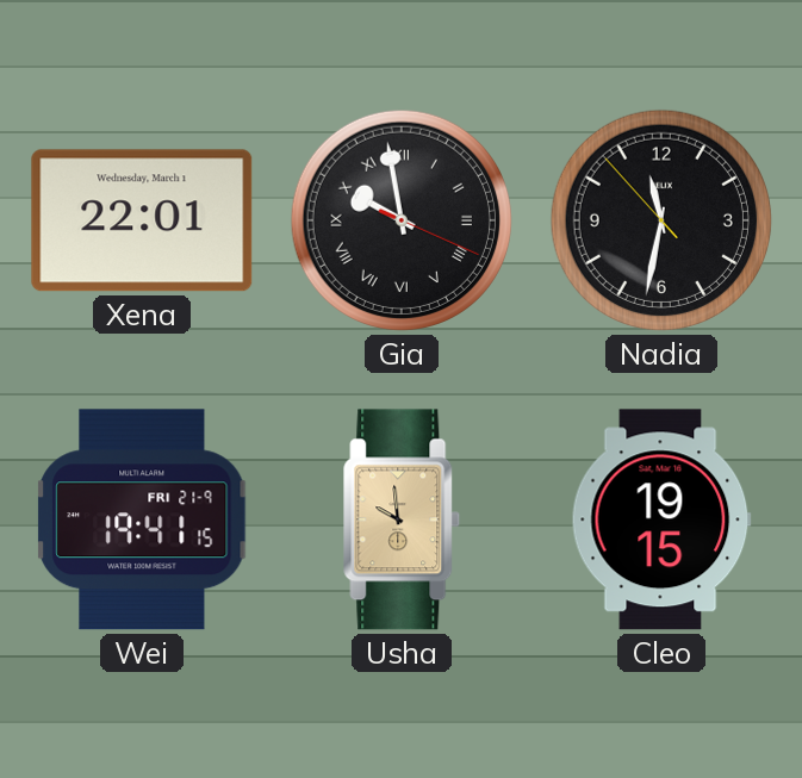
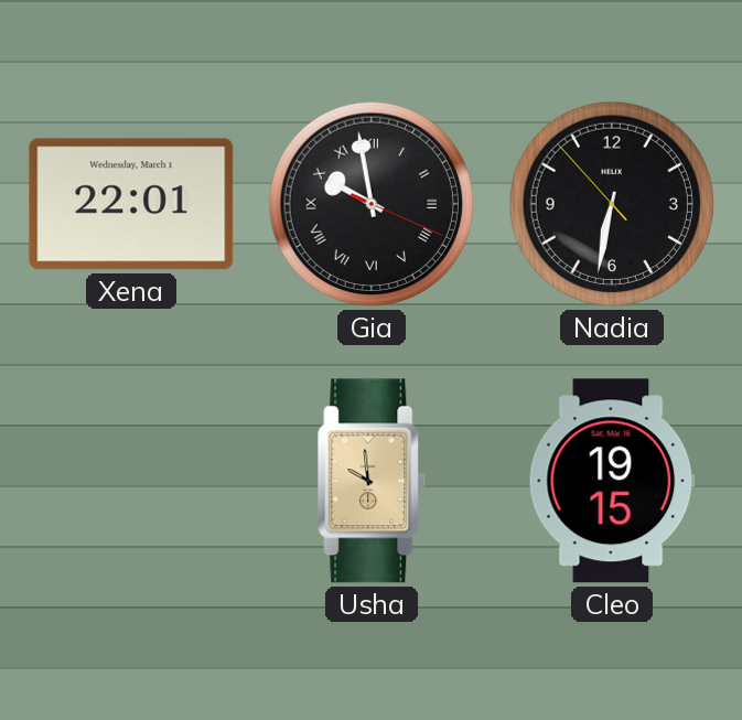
Nadia: 11:31 -> 6:31
Wei: 19:41 -> none
